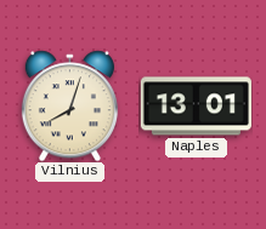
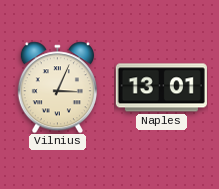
Vilnius: 8:03 -> 3:04
